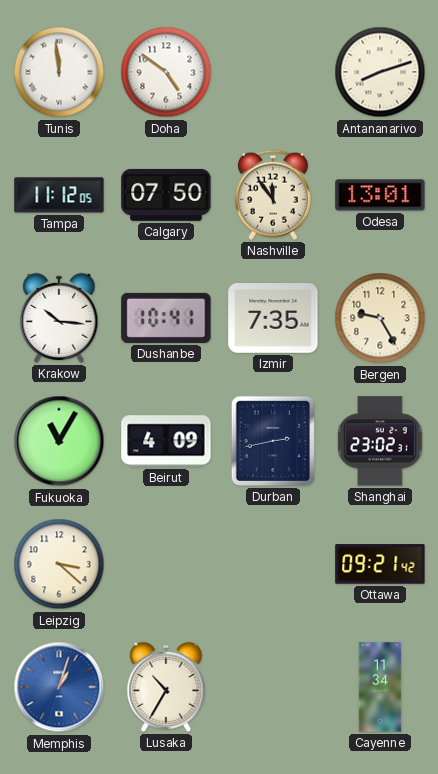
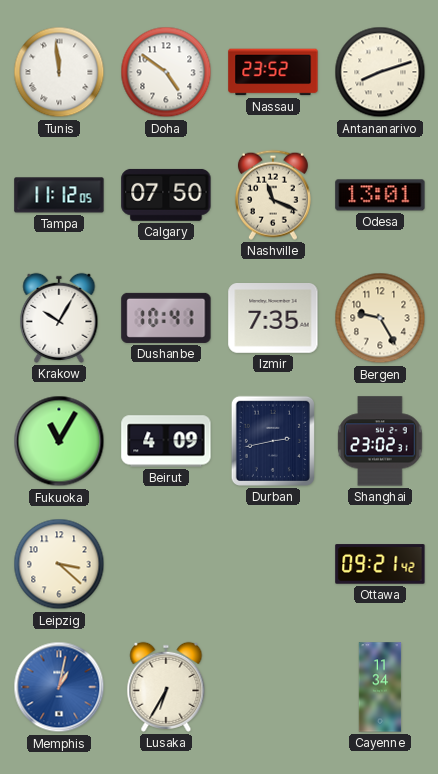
Nassau: none -> 23:52
Nashville: 11:54 -> 11:19
Krakow: 10:16 -> 10:05
Memphis: 1:03 -> 1:02
Lusaka: 10:35 -> 6:35
